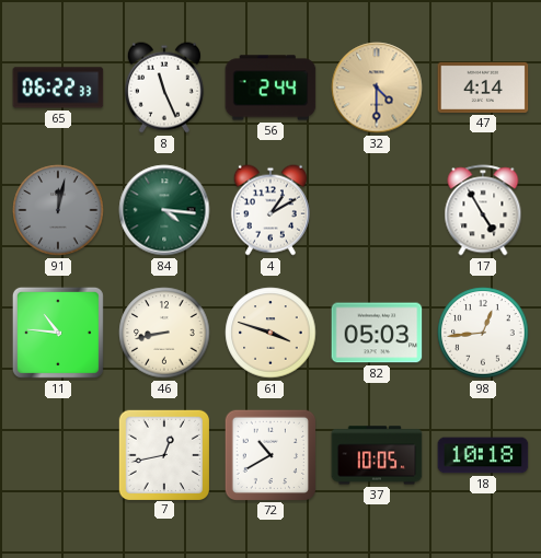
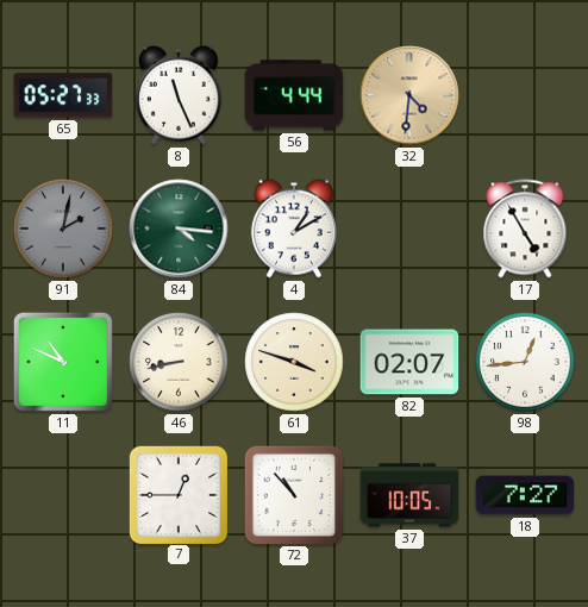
65: 06:22 -> 05:27
56: 2:44 -> 4:44
32: 4:30 -> 4:31
47: 4:14 -> none
91: 12:02 -> 2:02
11: 10:46 -> 10:49
82: 05:03 -> 02:07
7: 12:43 -> 12:45
72: 10:40 -> 10:53
18: 10:18 -> 7:27
